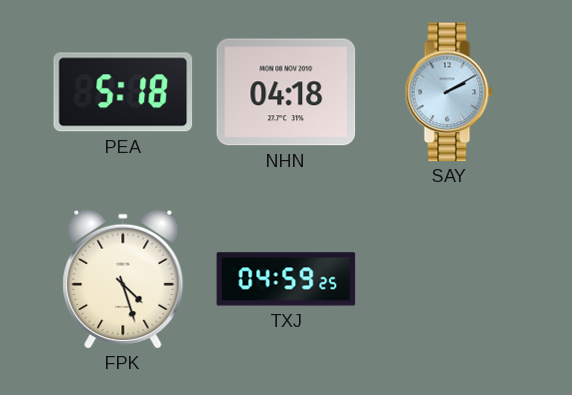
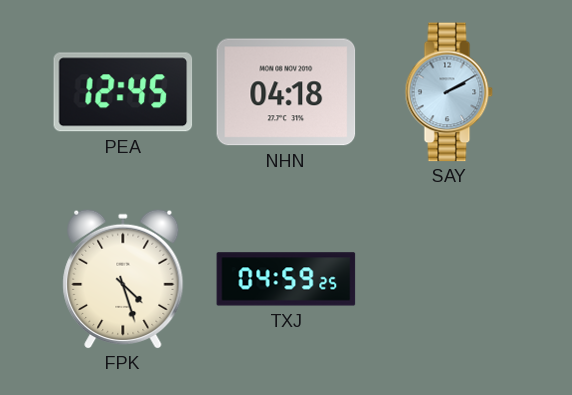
PEA: 5:18 -> 12:45
